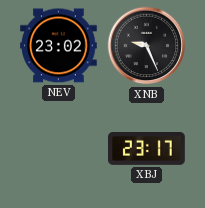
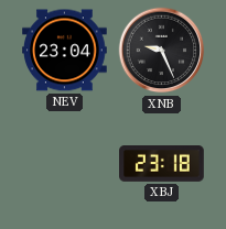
NEV: 23:02 -> 23:04
XBJ: 23:17 -> 23:18
